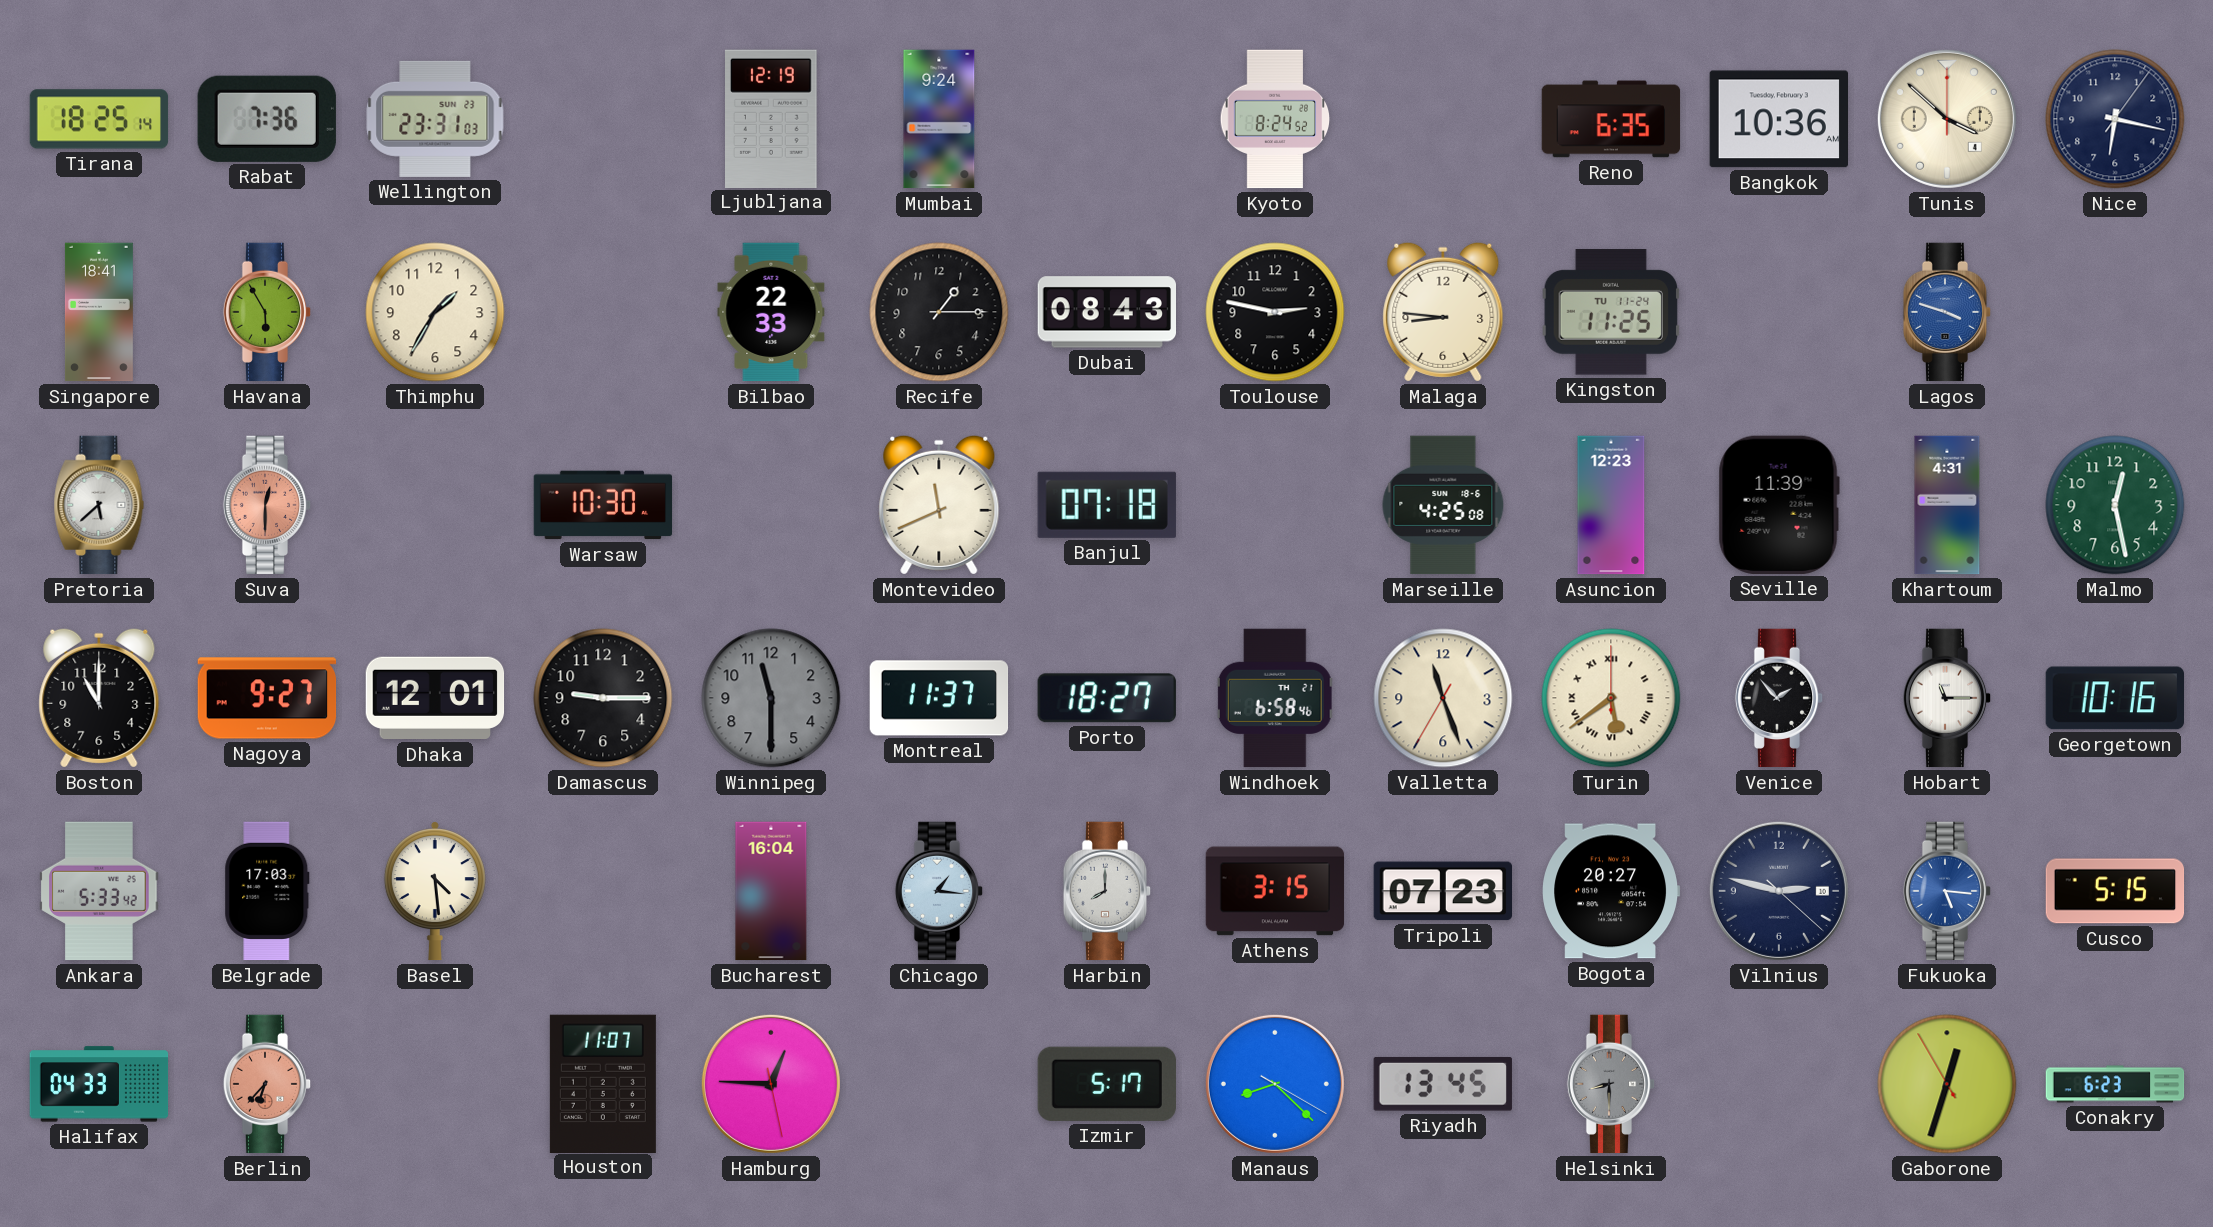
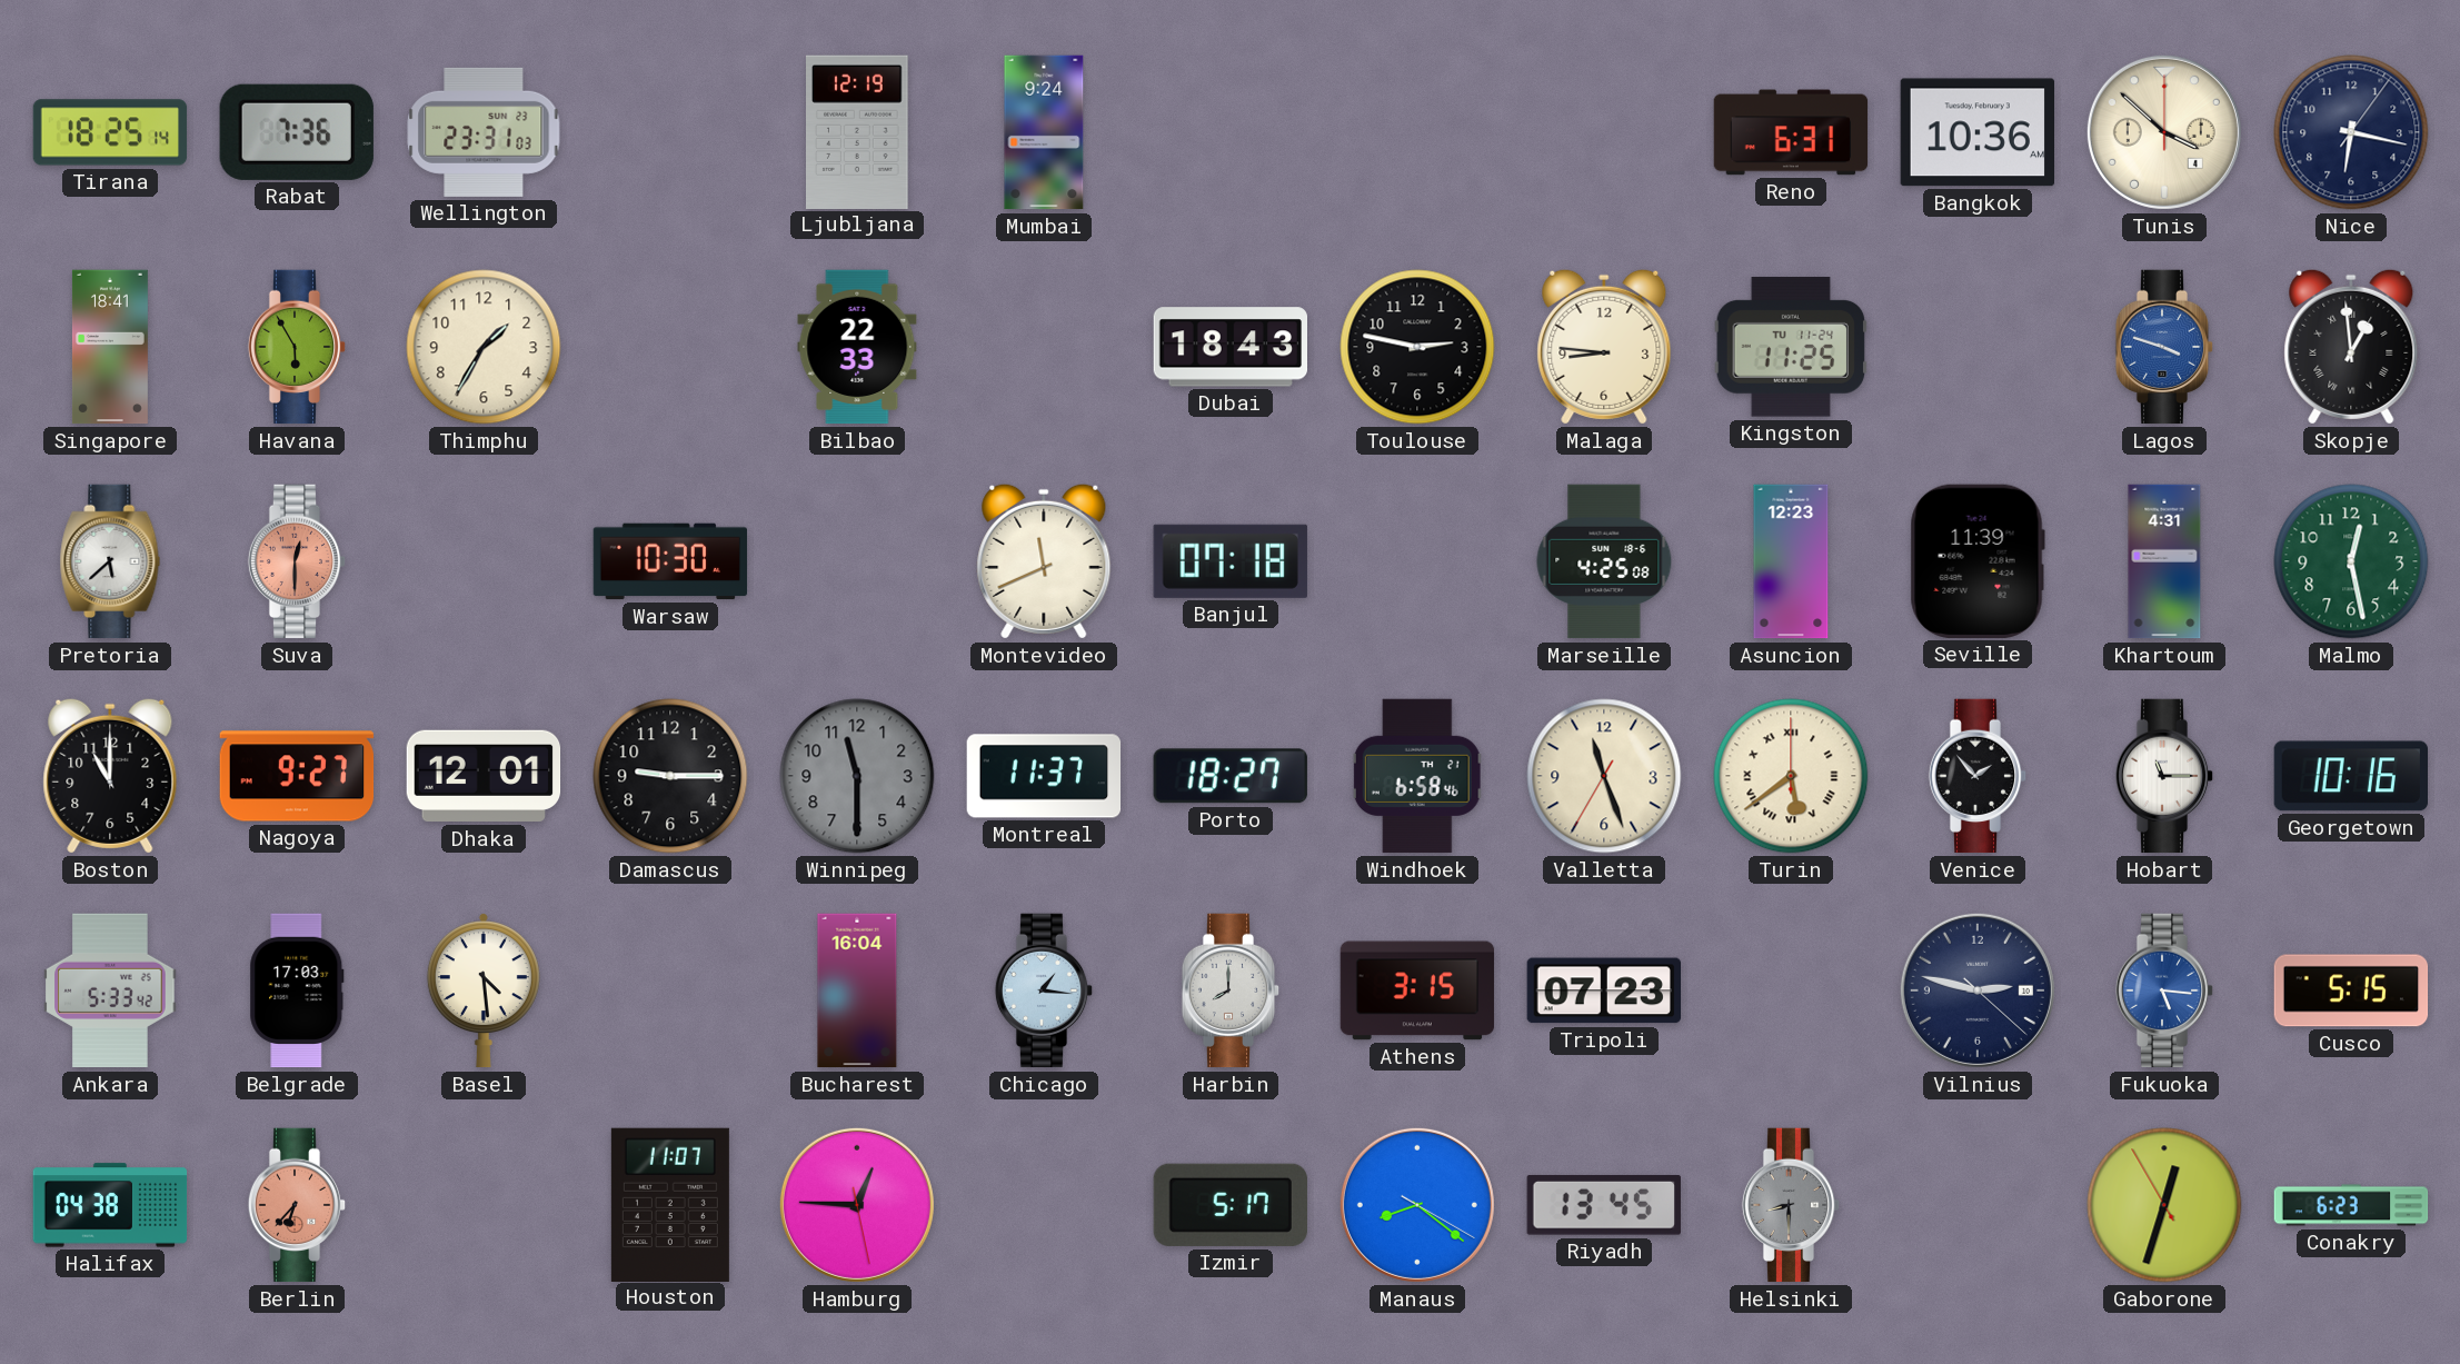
Kyoto: 8:24 -> none
Reno: 6:35 -> 6:31
Recife: 1:15 -> none
Dubai: 08:43 -> 18:43
Skopje: none -> 12:59
Bogota: 20:27 -> none
Halifax: 04:33 -> 04:38
Manaus: 8:22 -> 8:21
